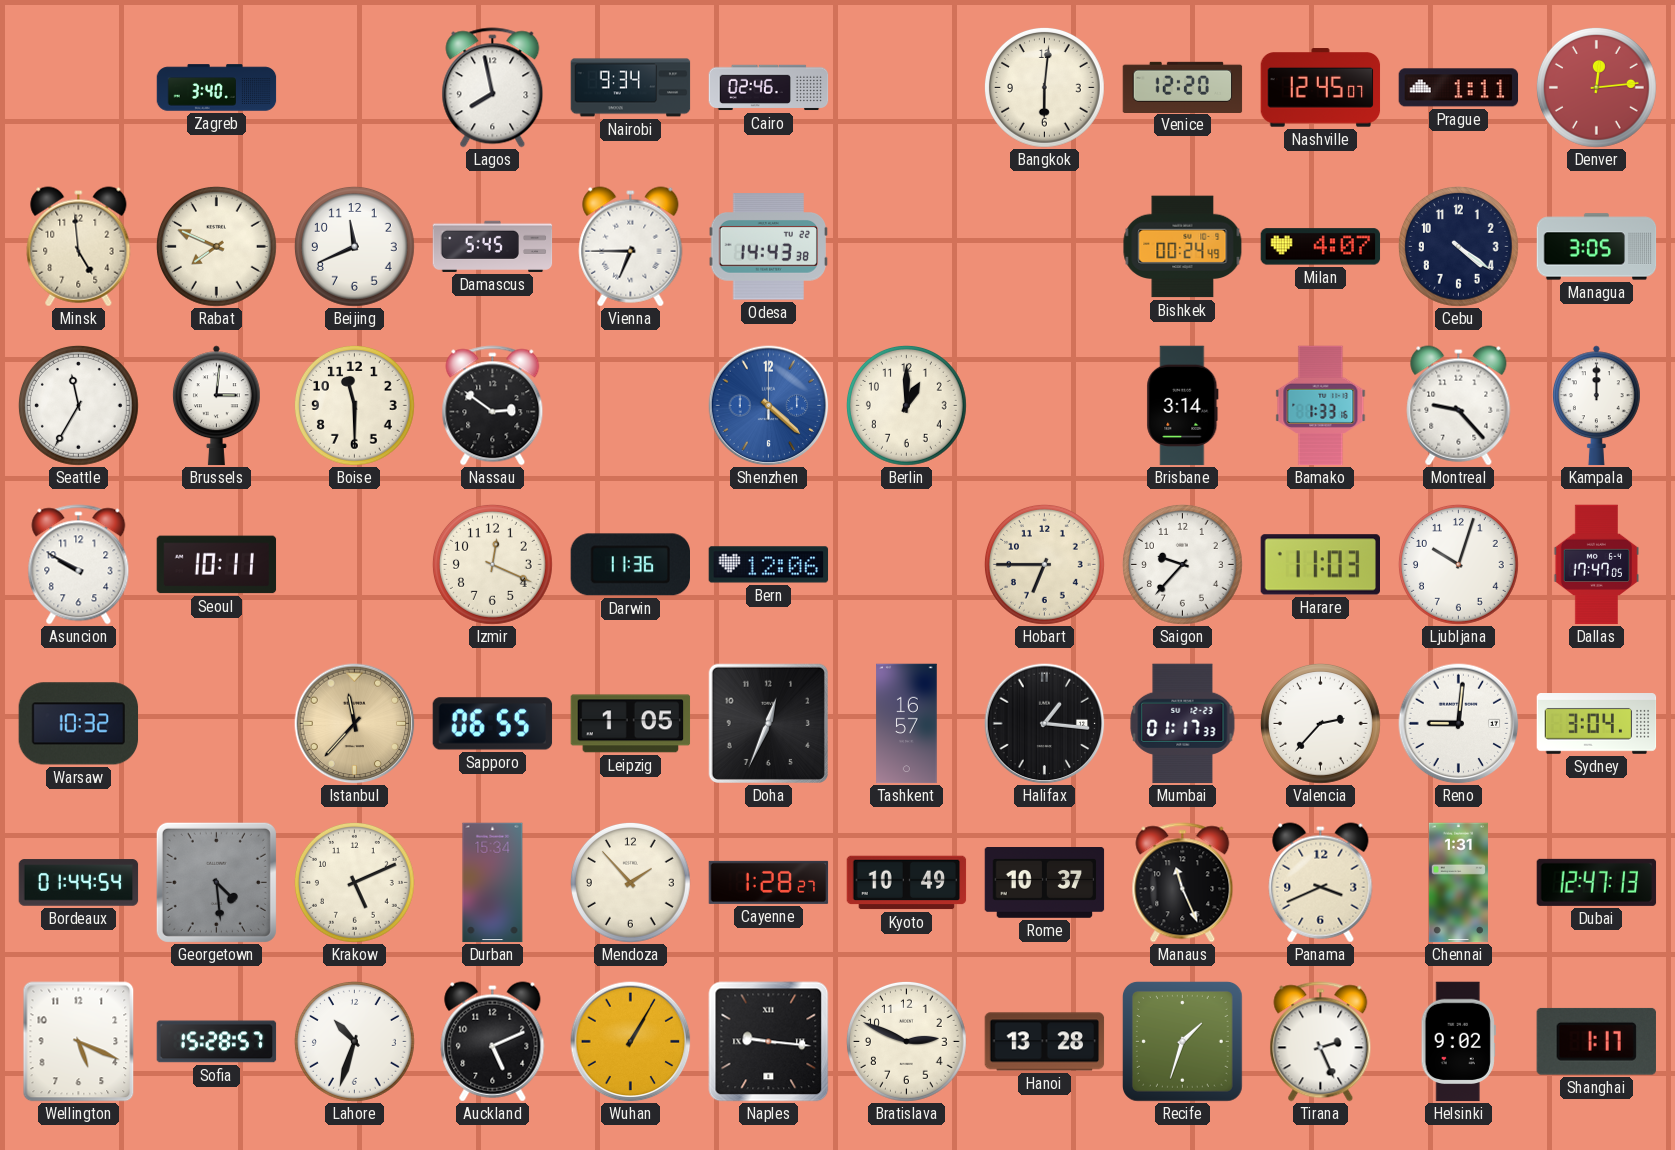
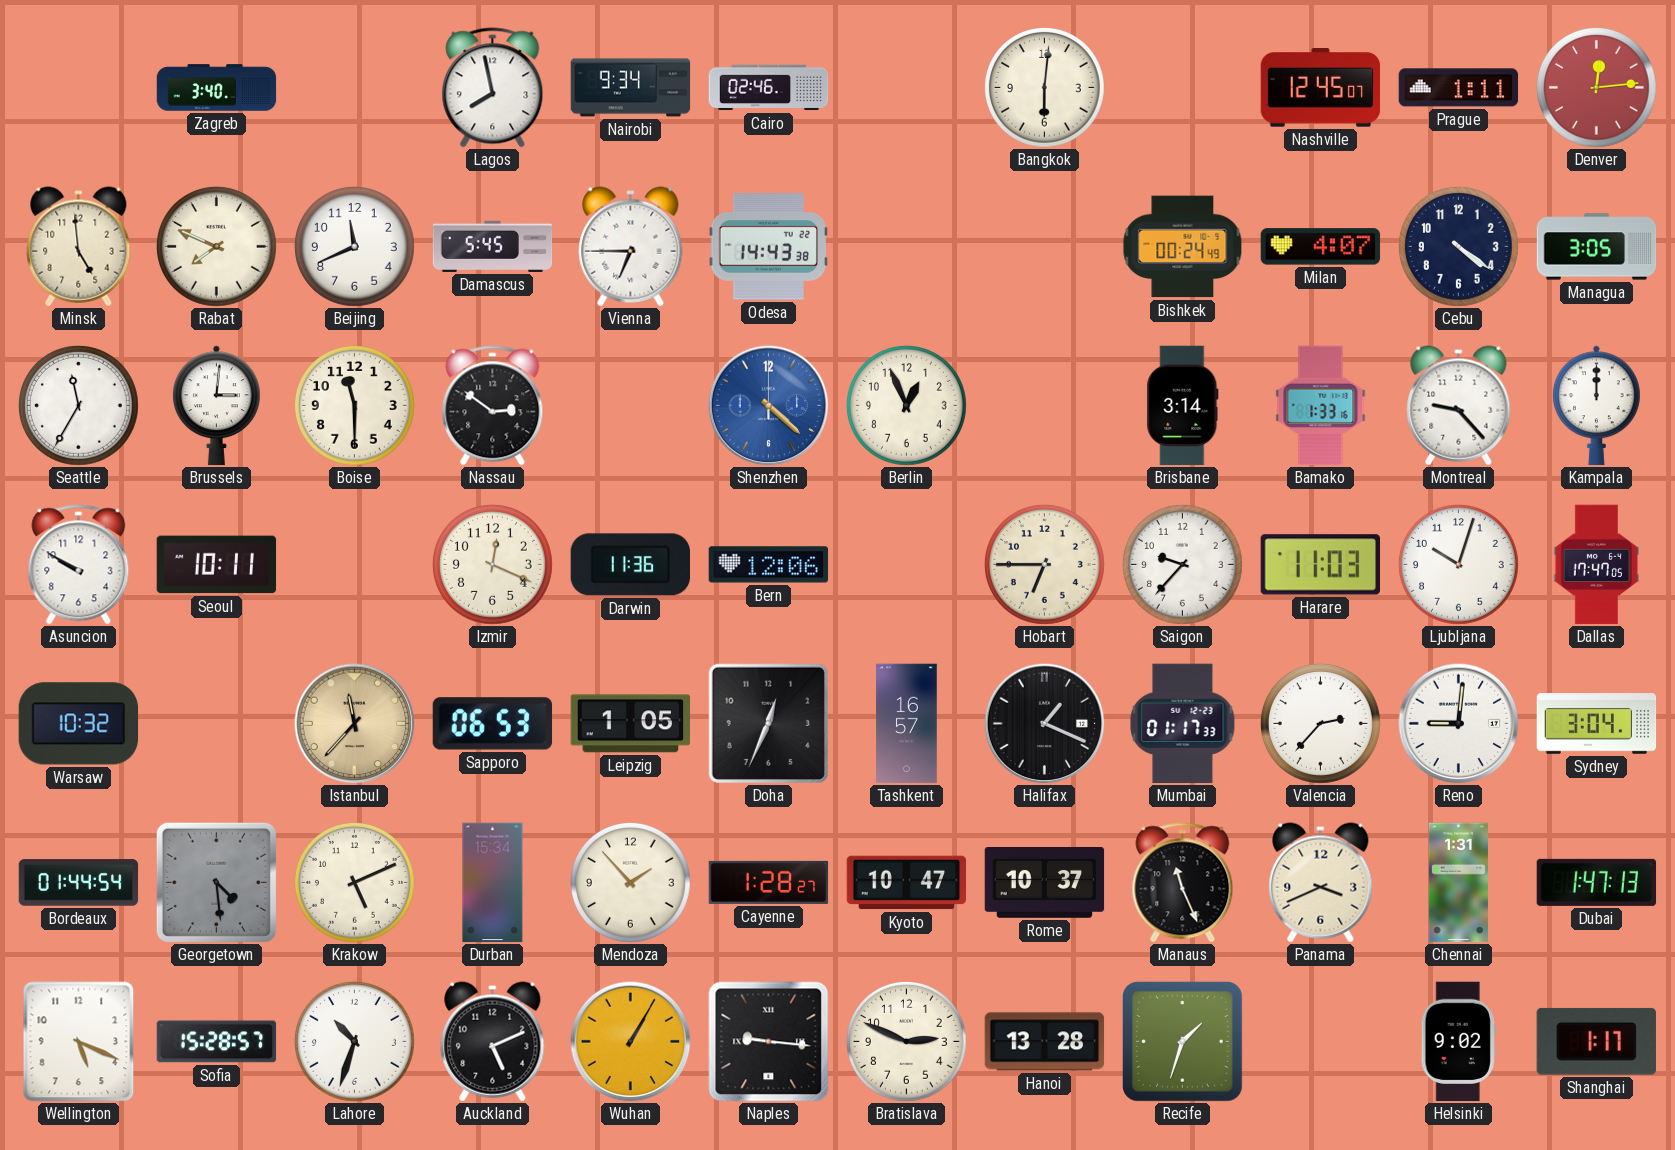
Venice: 12:20 -> none
Berlin: 1:00 -> 12:56
Sapporo: 06:55 -> 06:53
Halifax: 1:16 -> 1:19
Kyoto: 10:49 -> 10:47
Dubai: 12:47 -> 1:47
Tirana: 2:26 -> none
